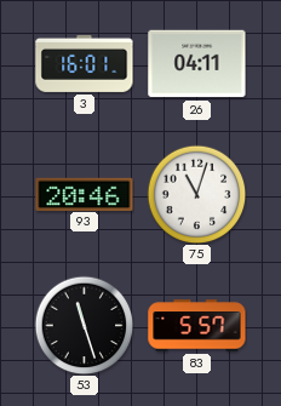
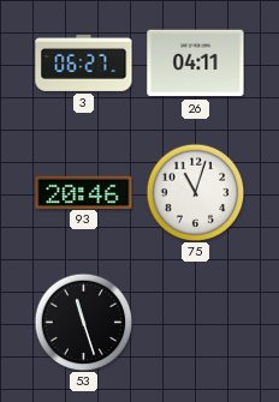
3: 16:01 -> 06:27
83: 5:57 -> none
